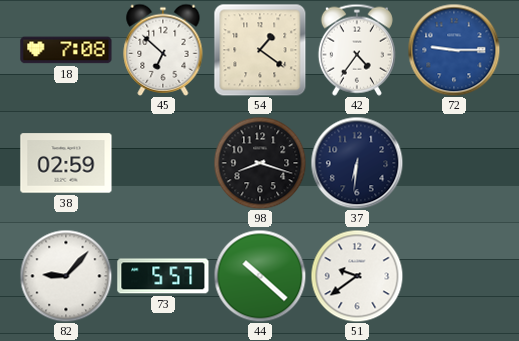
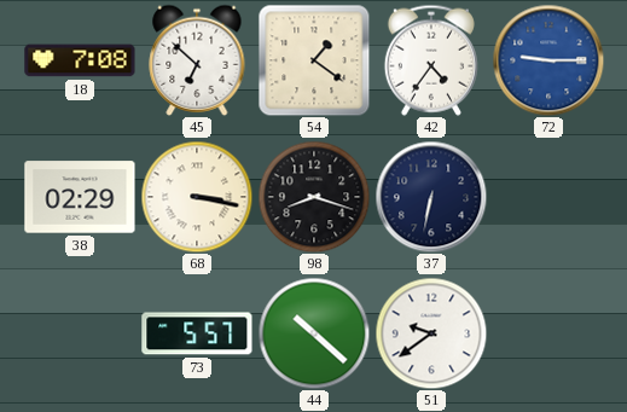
38: 02:59 -> 02:29
68: none -> 3:17
37: 6:31 -> 6:32
82: 9:07 -> none
